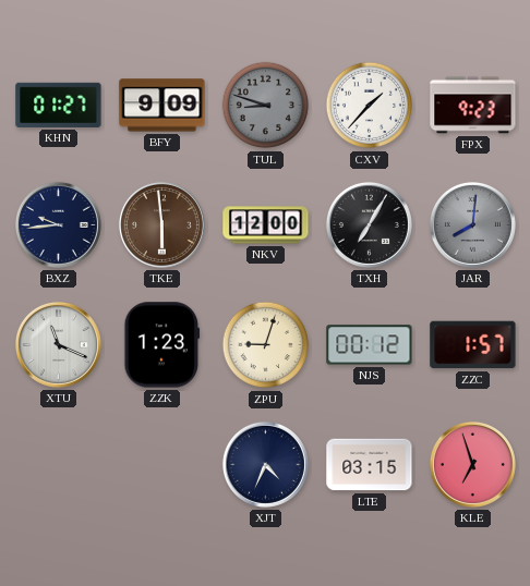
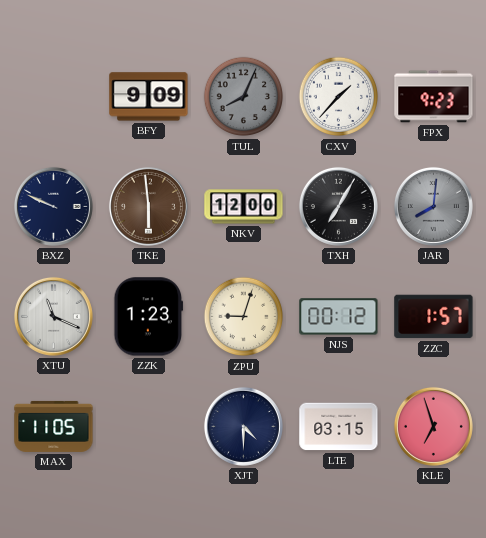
KHN: 01:27 -> none
TUL: 8:48 -> 8:04
BXZ: 9:44 -> 9:49
MAX: none -> 11:05
XJT: 4:34 -> 4:30
